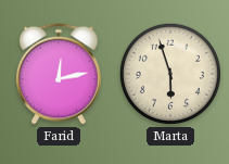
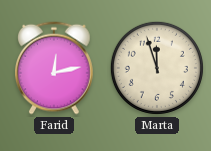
Marta: 5:57 -> 11:57
